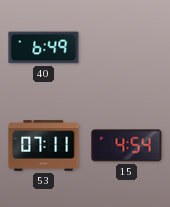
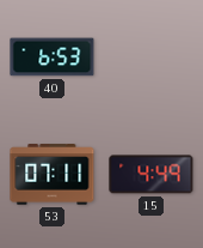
40: 6:49 -> 6:53
15: 4:54 -> 4:49
